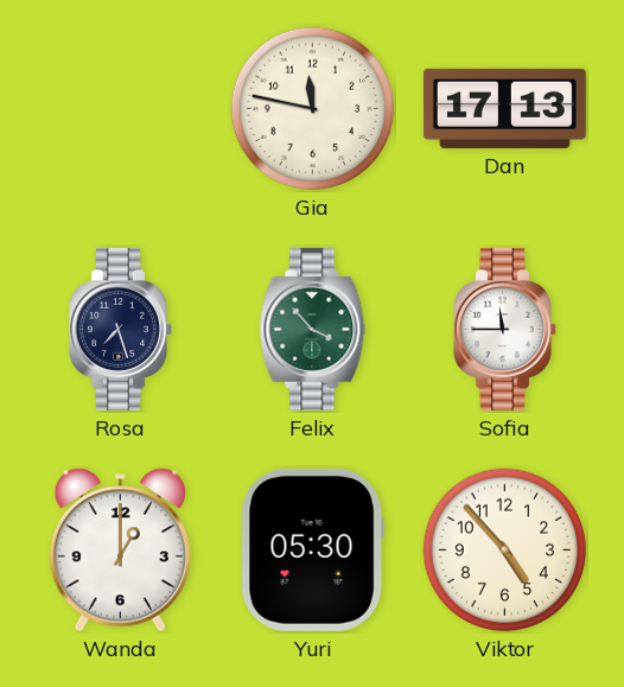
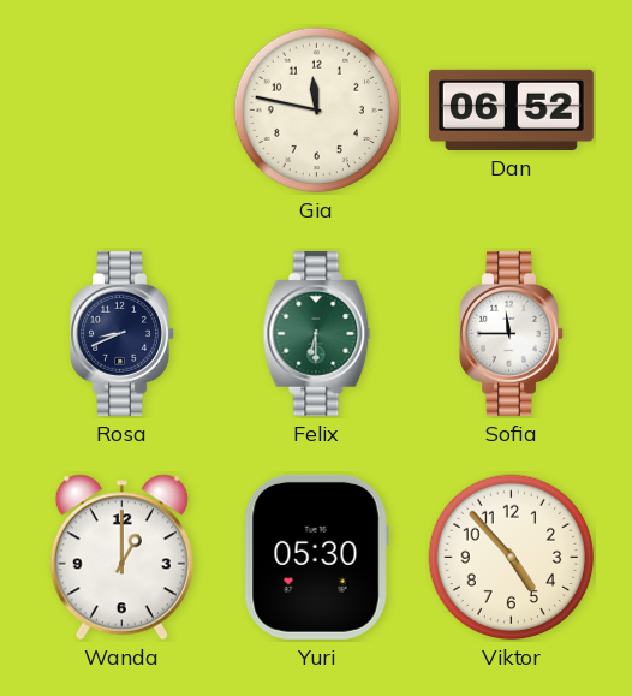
Dan: 17:13 -> 06:52
Rosa: 7:27 -> 8:41
Felix: 3:53 -> 6:30
